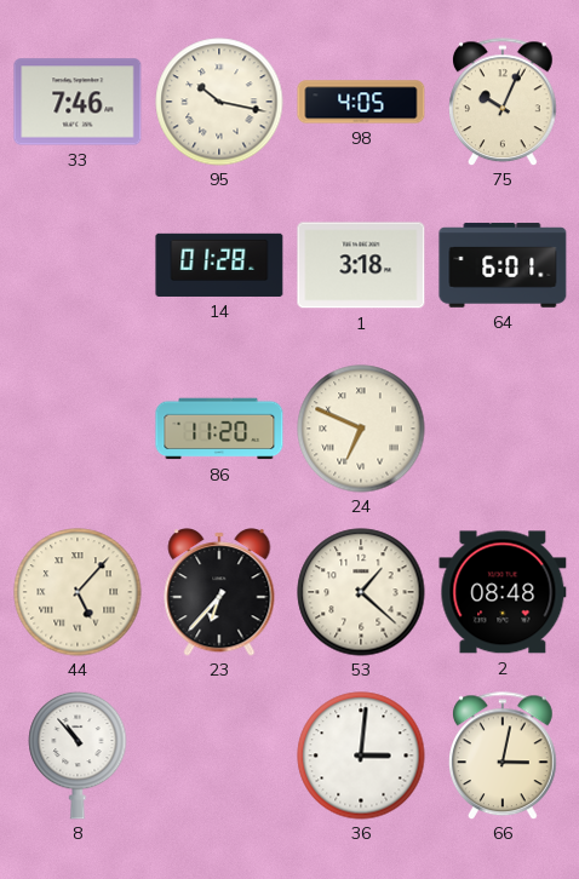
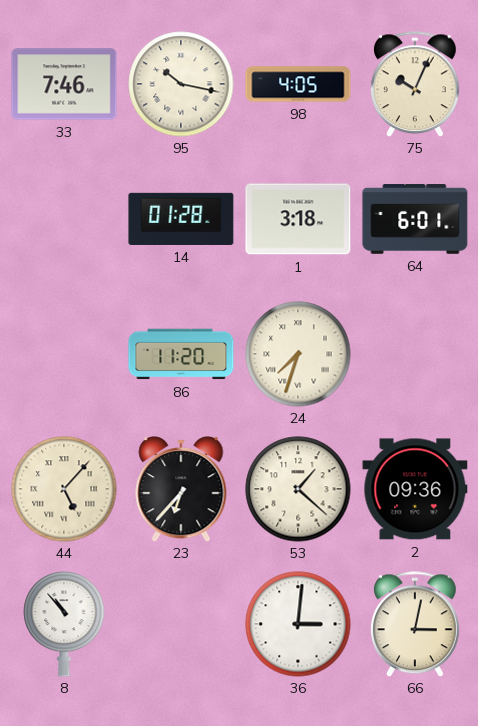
24: 6:49 -> 7:33
2: 08:48 -> 09:36
